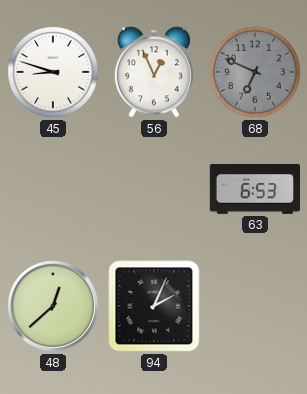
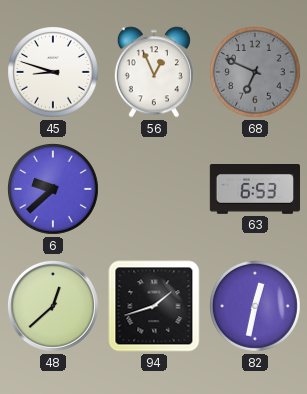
6: none -> 9:38
94: 2:04 -> 1:42
82: none -> 12:32
